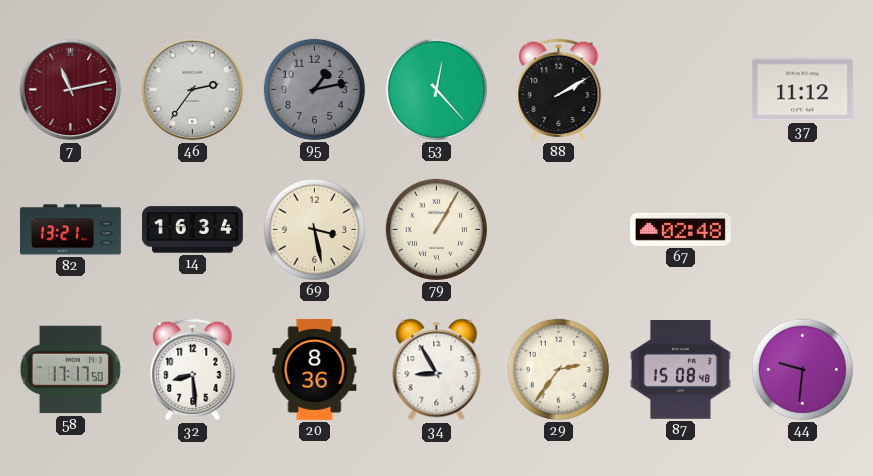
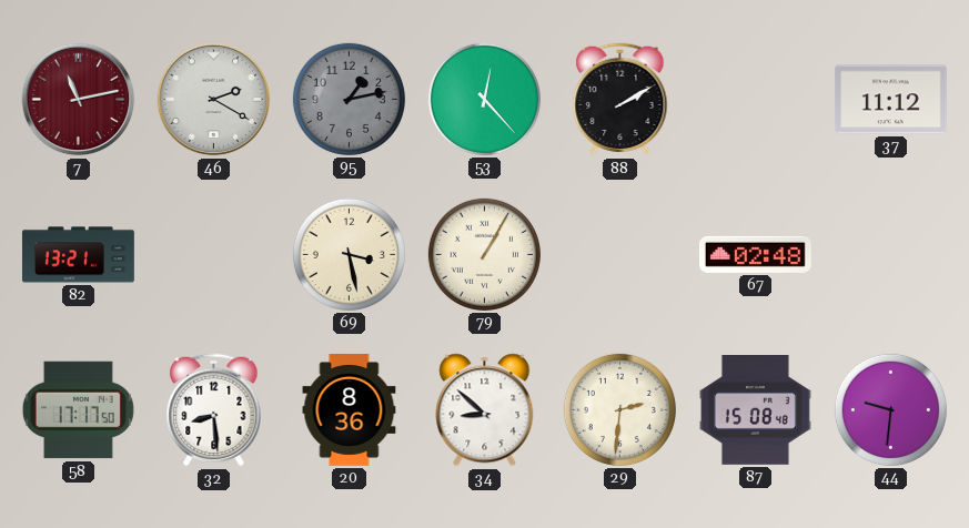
46: 2:36 -> 2:20
14: 16:34 -> none
34: 8:55 -> 8:52
29: 2:36 -> 2:31
